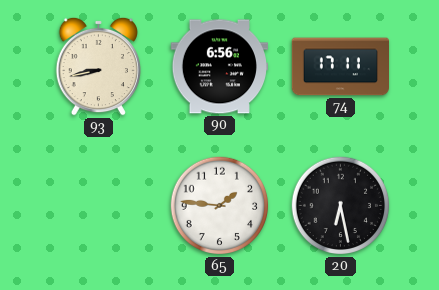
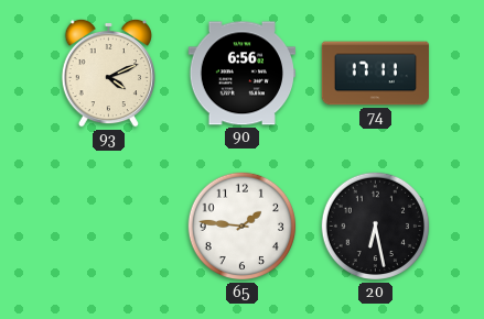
93: 8:43 -> 4:11
